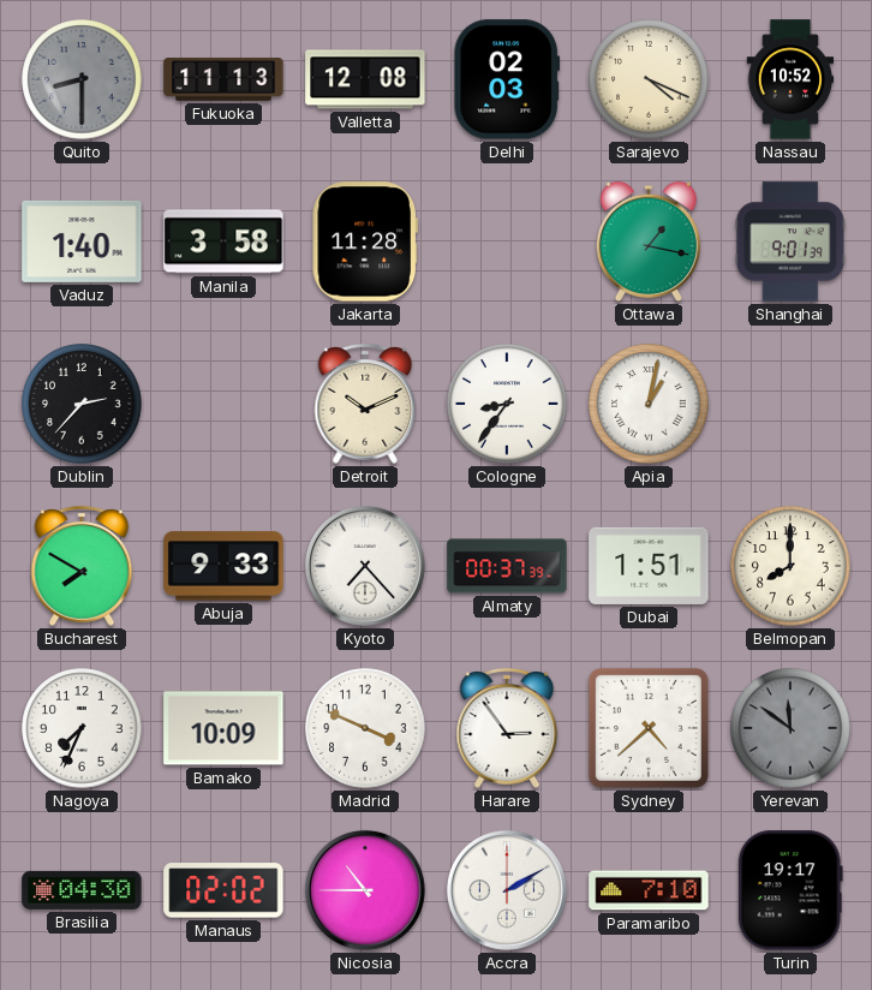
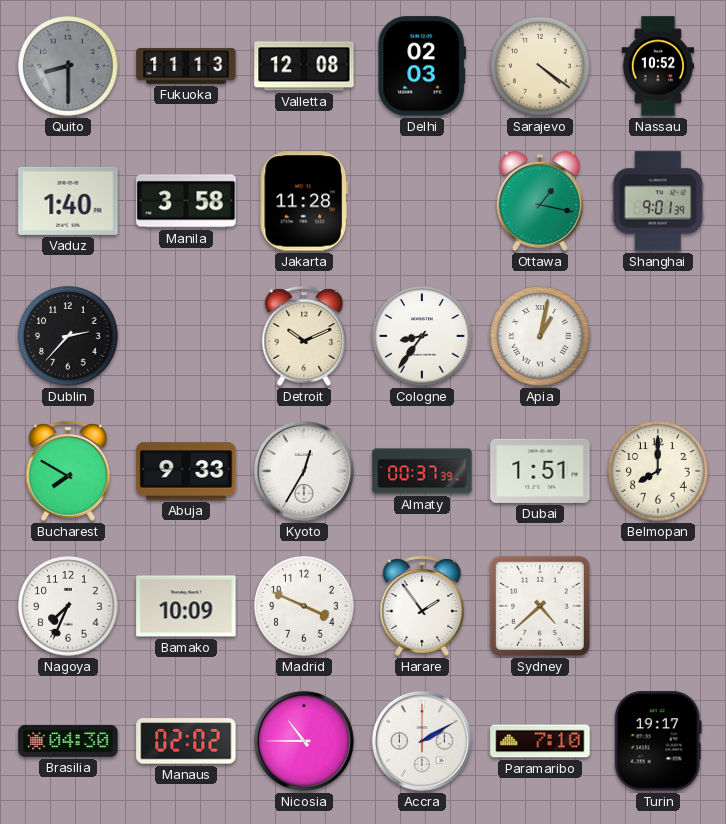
Sarajevo: 4:19 -> 4:21
Kyoto: 7:23 -> 12:35
Harare: 2:54 -> 1:54
Yerevan: 11:51 -> none
